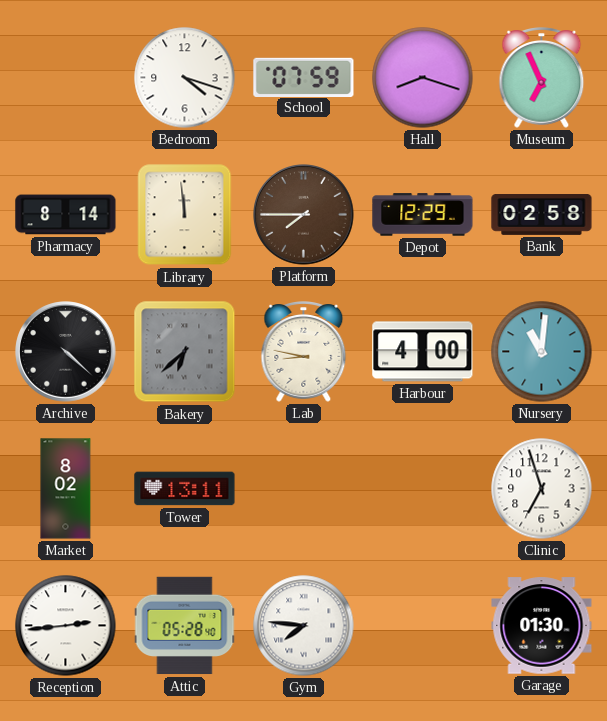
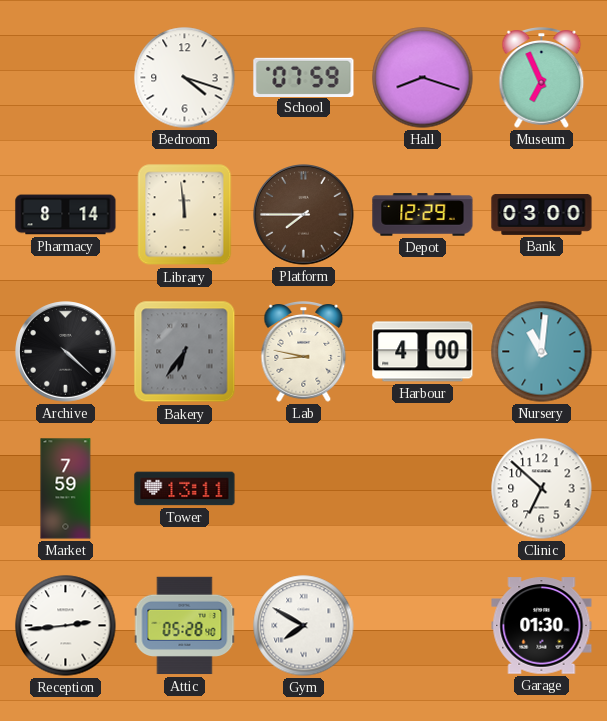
Bank: 02:58 -> 03:00
Bakery: 6:38 -> 6:36
Market: 8:02 -> 7:59
Clinic: 6:57 -> 6:52
Gym: 7:46 -> 7:50
